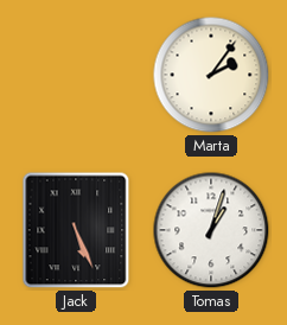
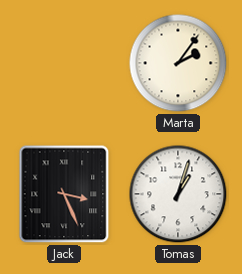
Jack: 5:26 -> 3:26
